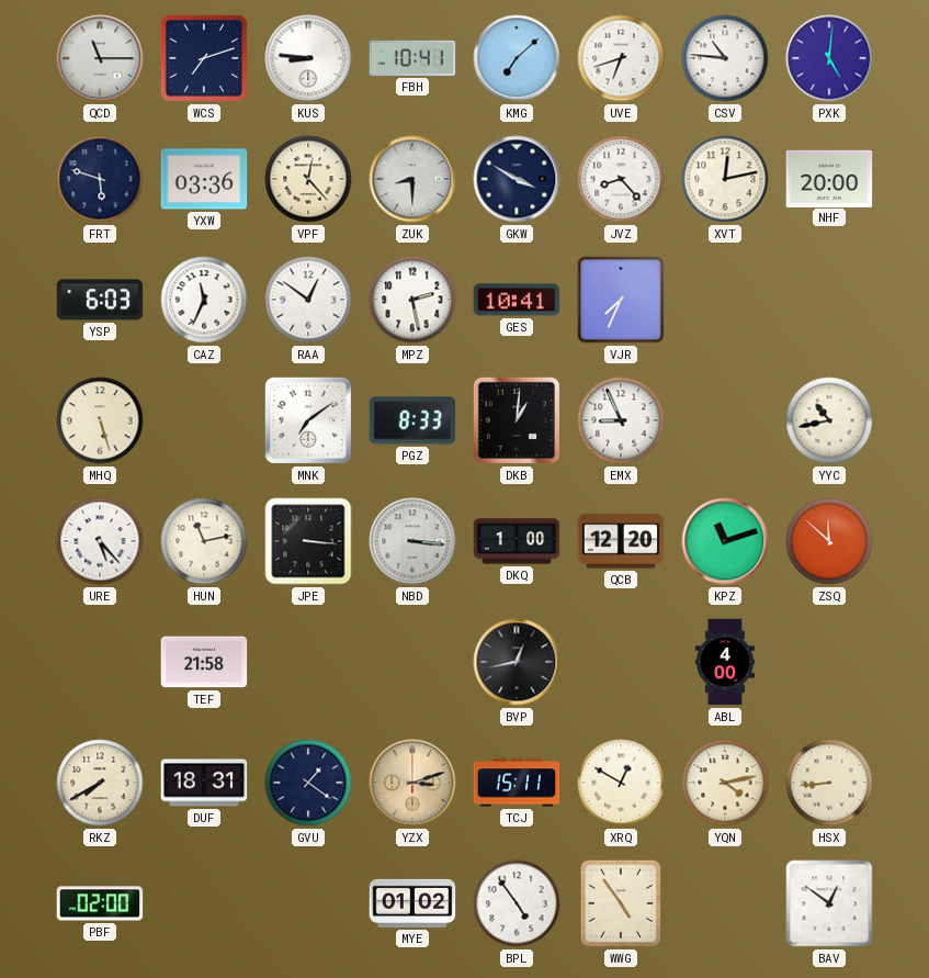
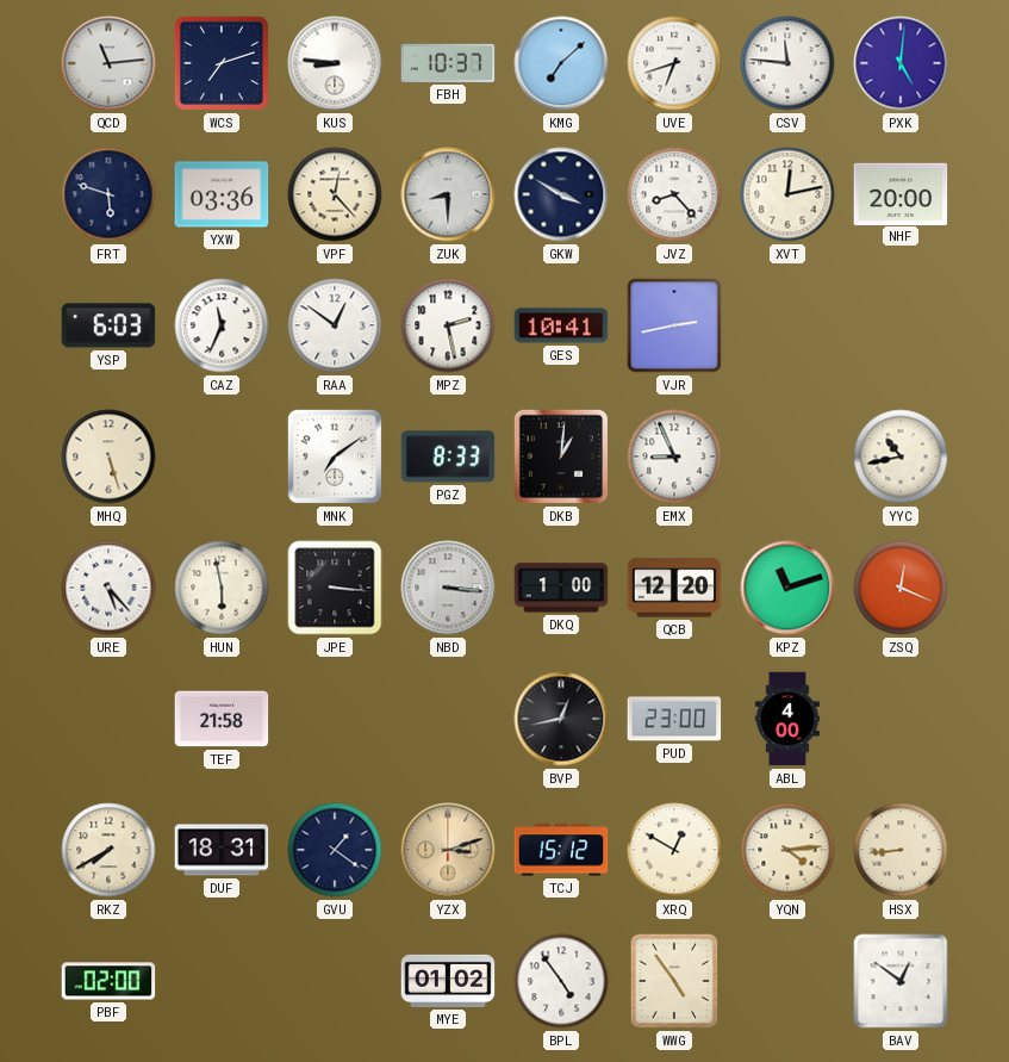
QCD: 11:15 -> 11:14
FBH: 10:41 -> 10:37
CSV: 10:46 -> 11:46
VJR: 7:34 -> 2:43
HUN: 11:13 -> 5:58
ZSQ: 11:52 -> 12:19
PUD: none -> 23:00
TCJ: 15:11 -> 15:12
YQN: 4:13 -> 4:14
